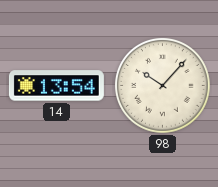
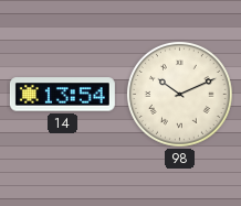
98: 10:07 -> 10:11
